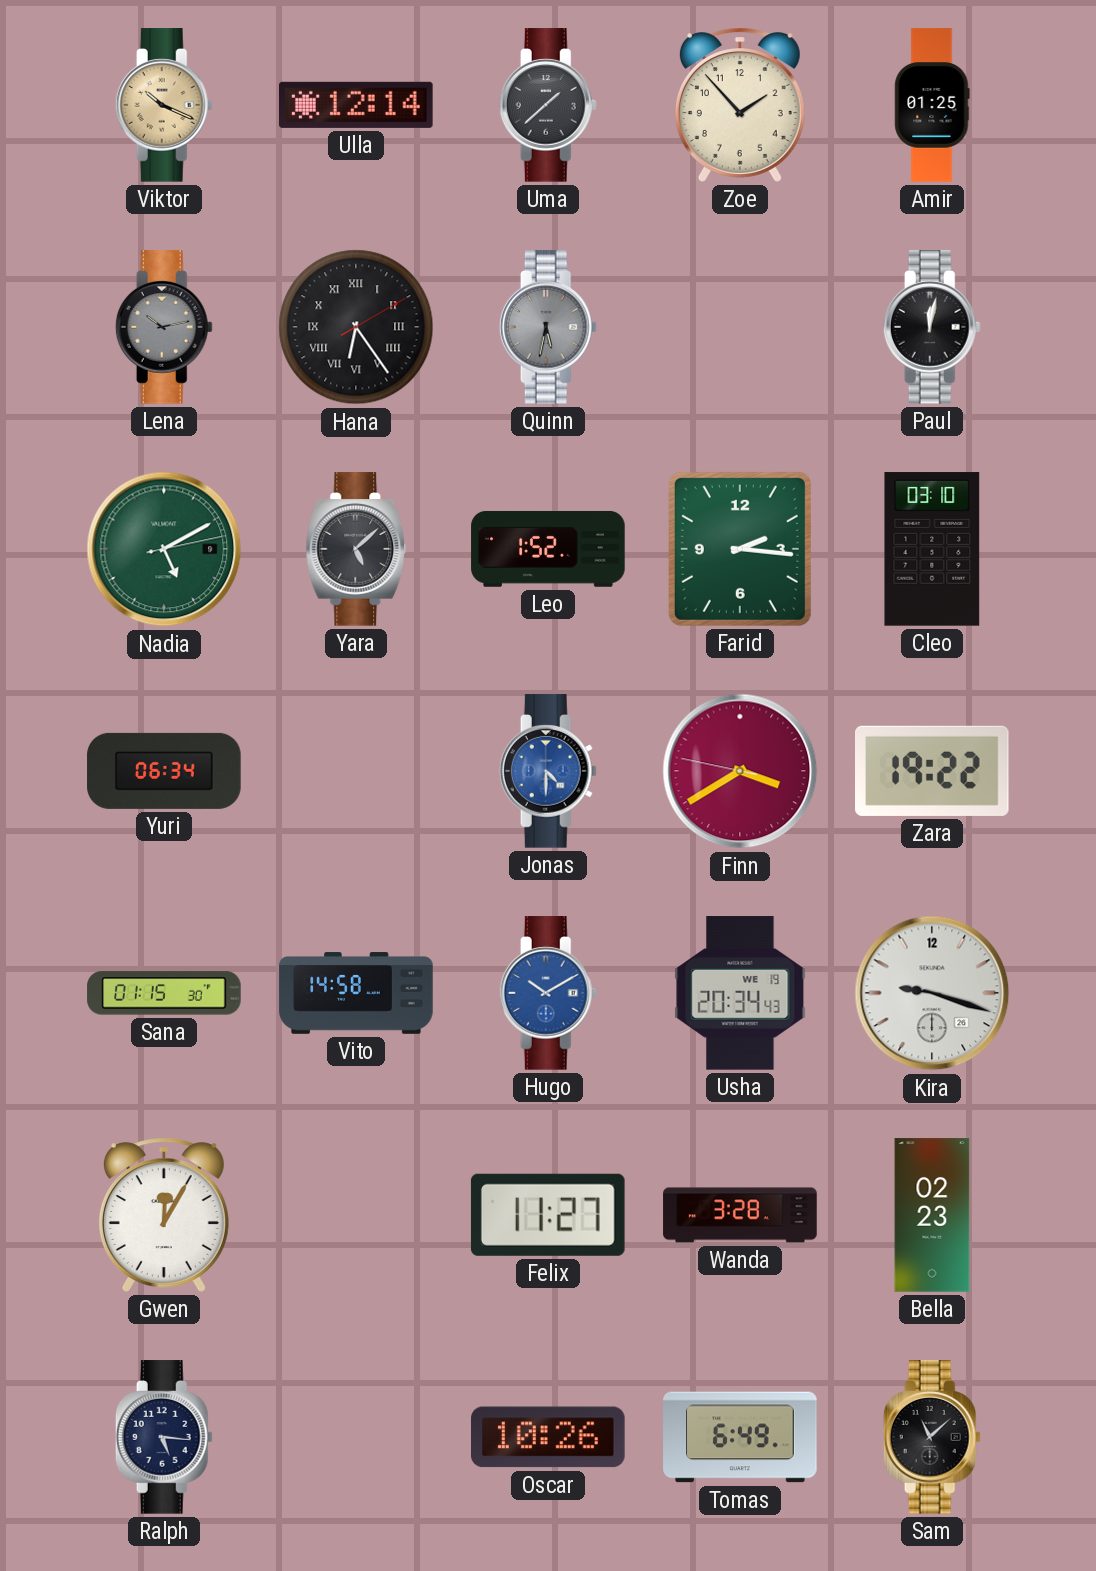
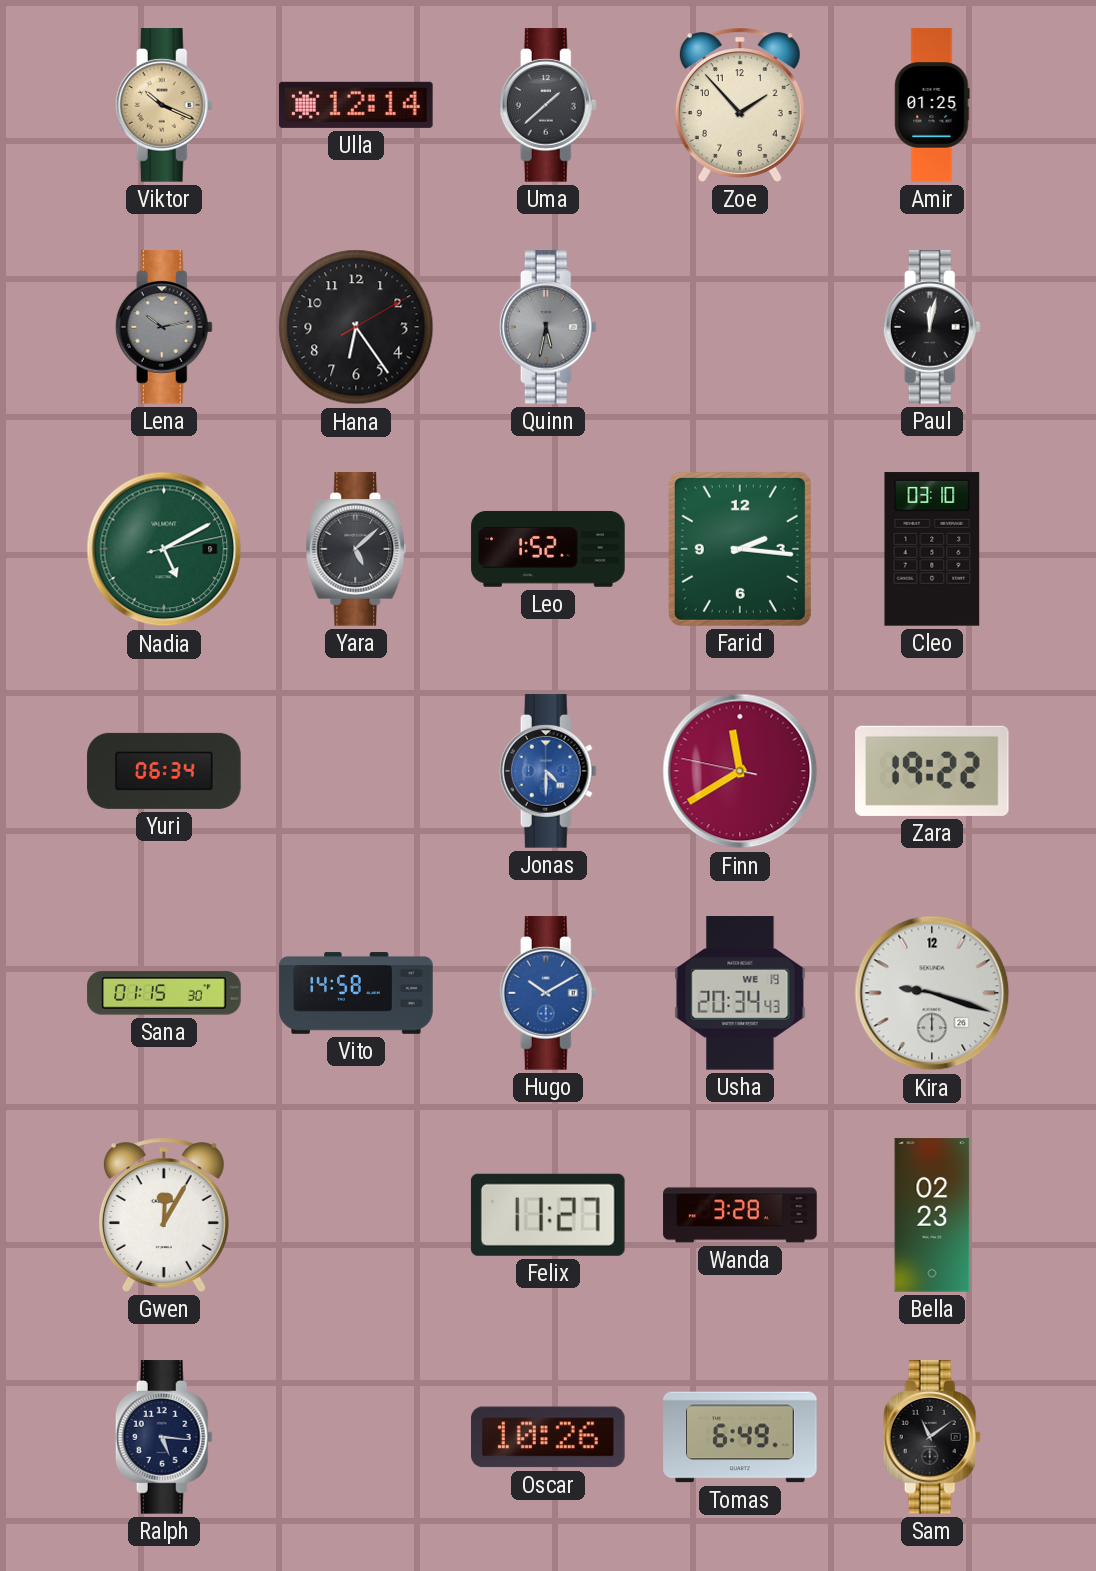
Hana numerals: Roman -> Arabic
Finn: 3:39 -> 11:39
Sam: 11:08 -> 11:09
